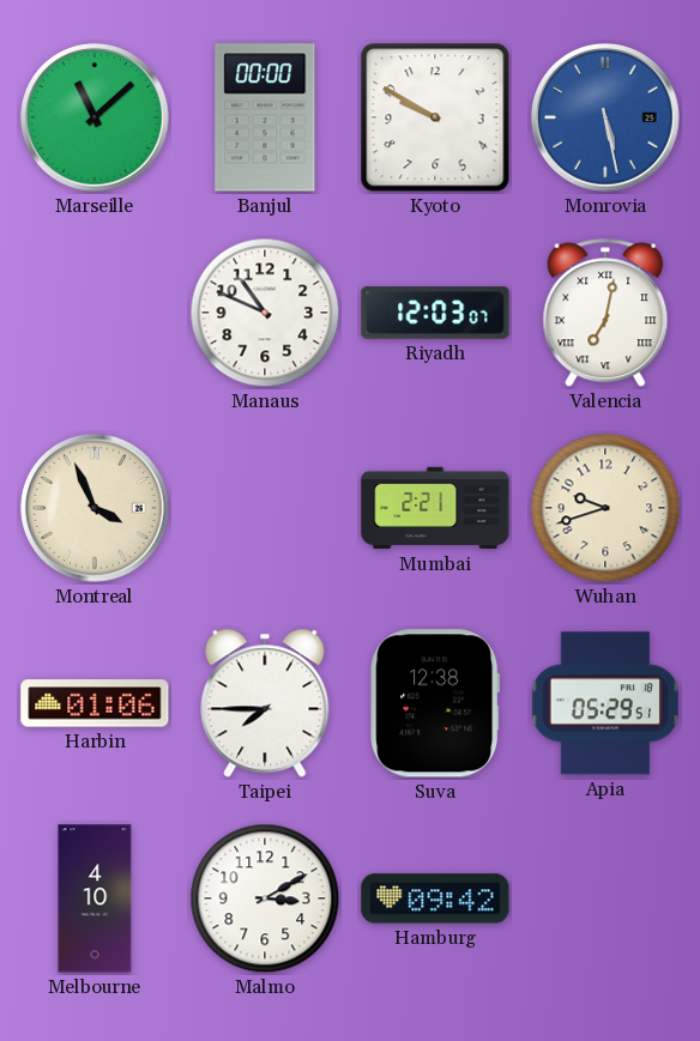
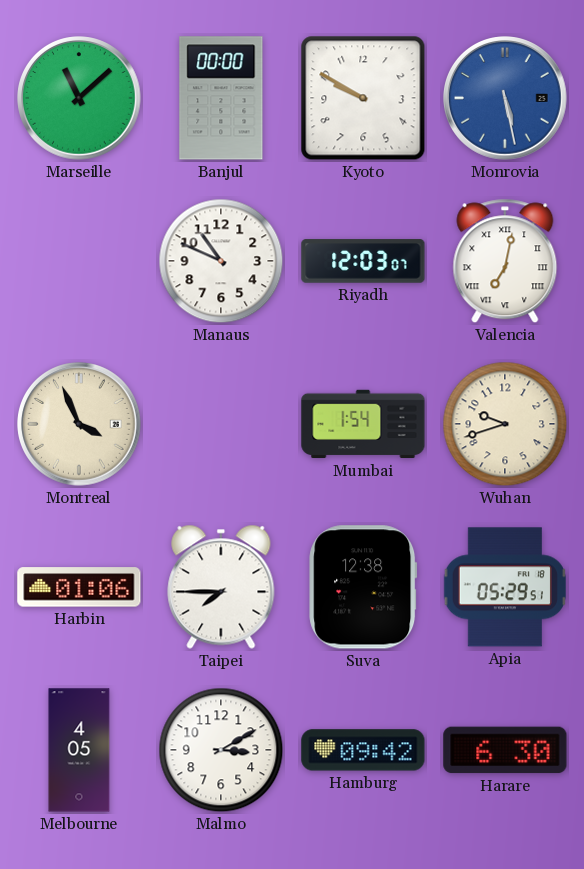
Mumbai: 2:21 -> 1:54
Melbourne: 4:10 -> 4:05
Harare: none -> 6:30
